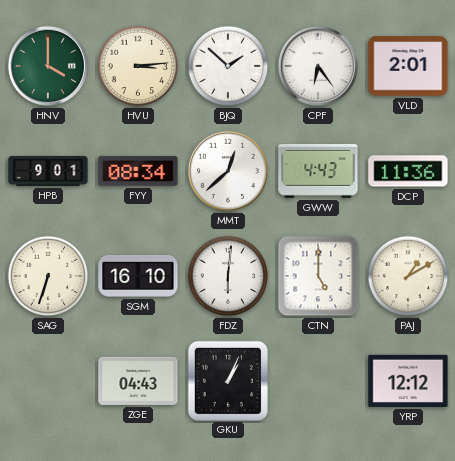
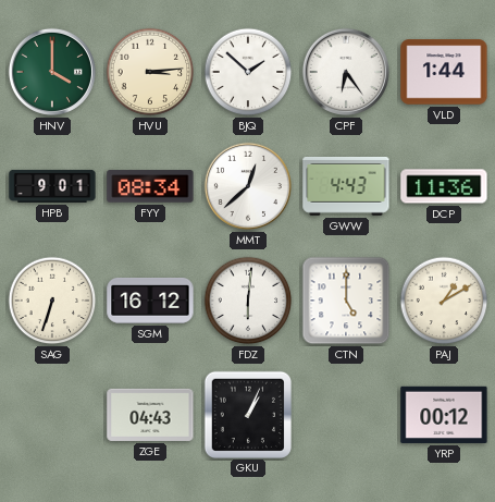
VLD: 2:01 -> 1:44
SGM: 16:10 -> 16:12
YRP: 12:12 -> 00:12
